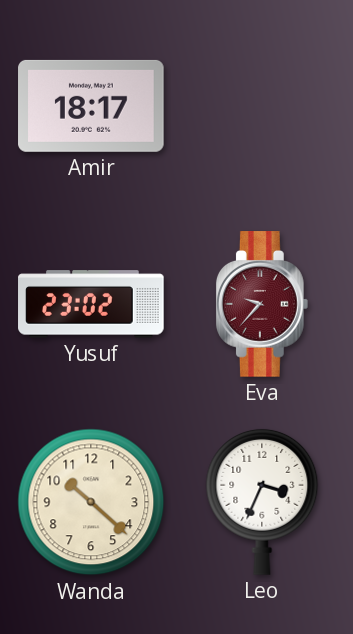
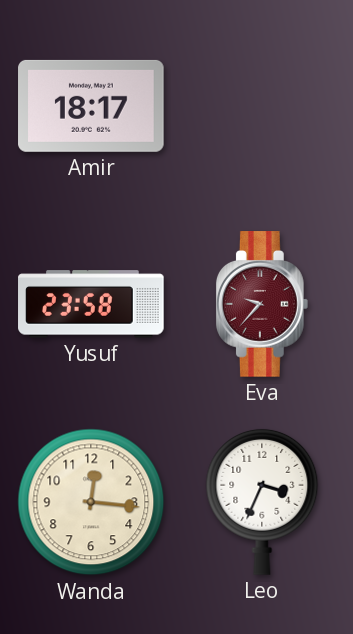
Yusuf: 23:02 -> 23:58
Wanda: 10:22 -> 12:16
